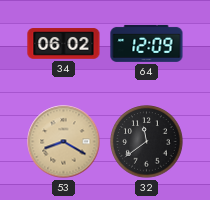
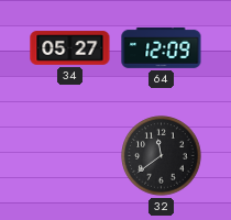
34: 06:02 -> 05:27
53: 8:20 -> none
